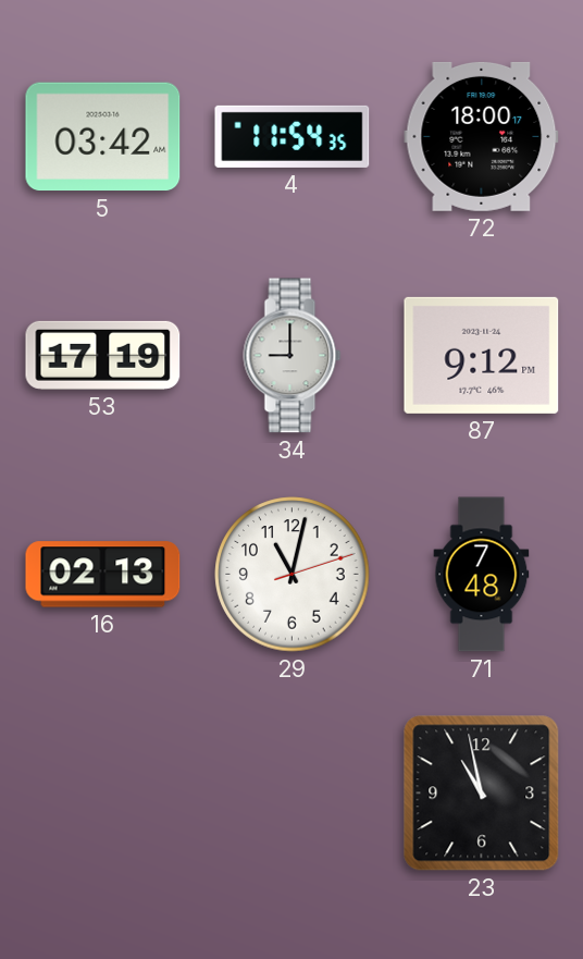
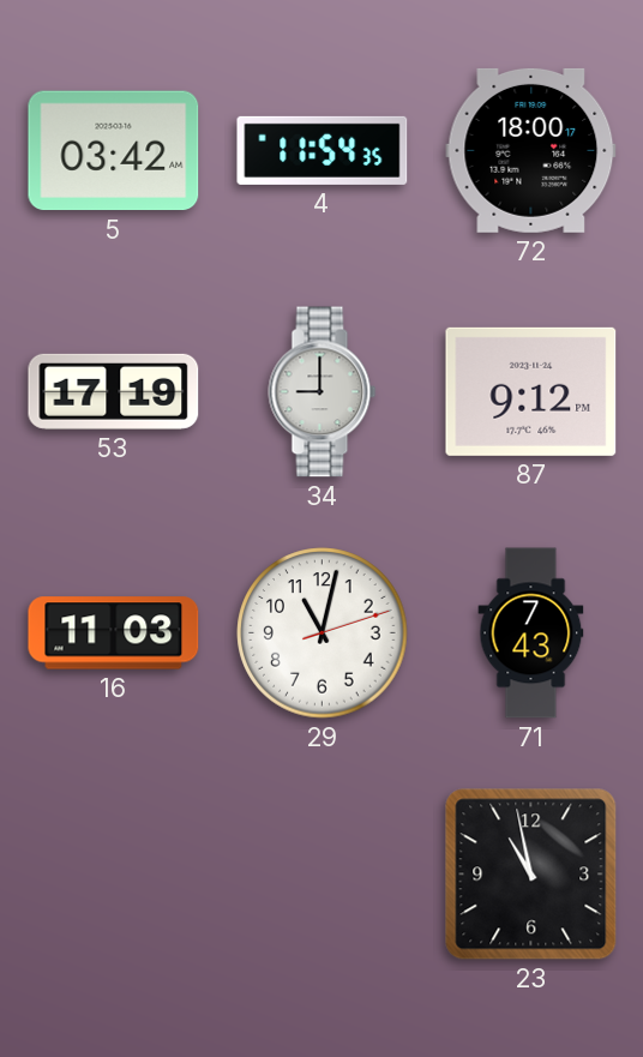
16: 02:13 -> 11:03
71: 7:48 -> 7:43
